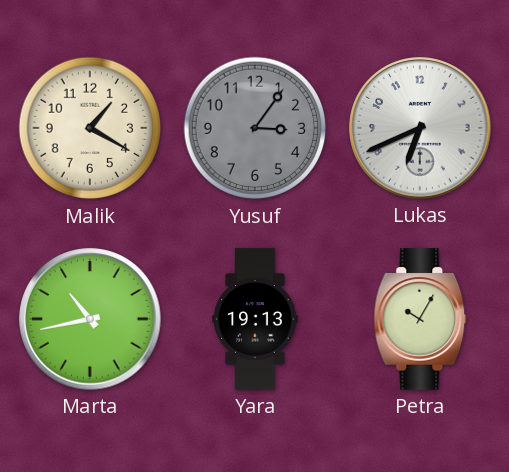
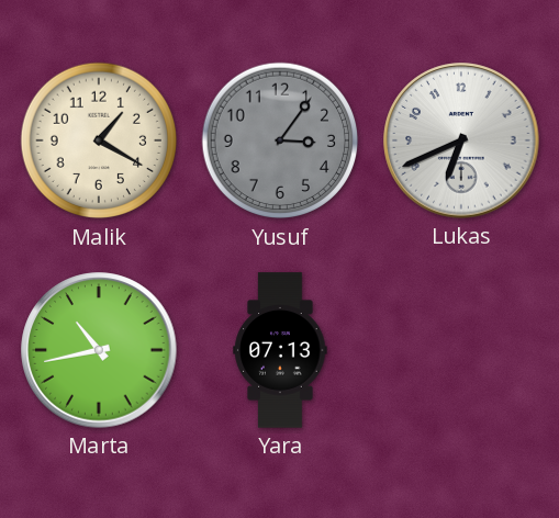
Yara: 19:13 -> 07:13
Petra: 10:05 -> none
